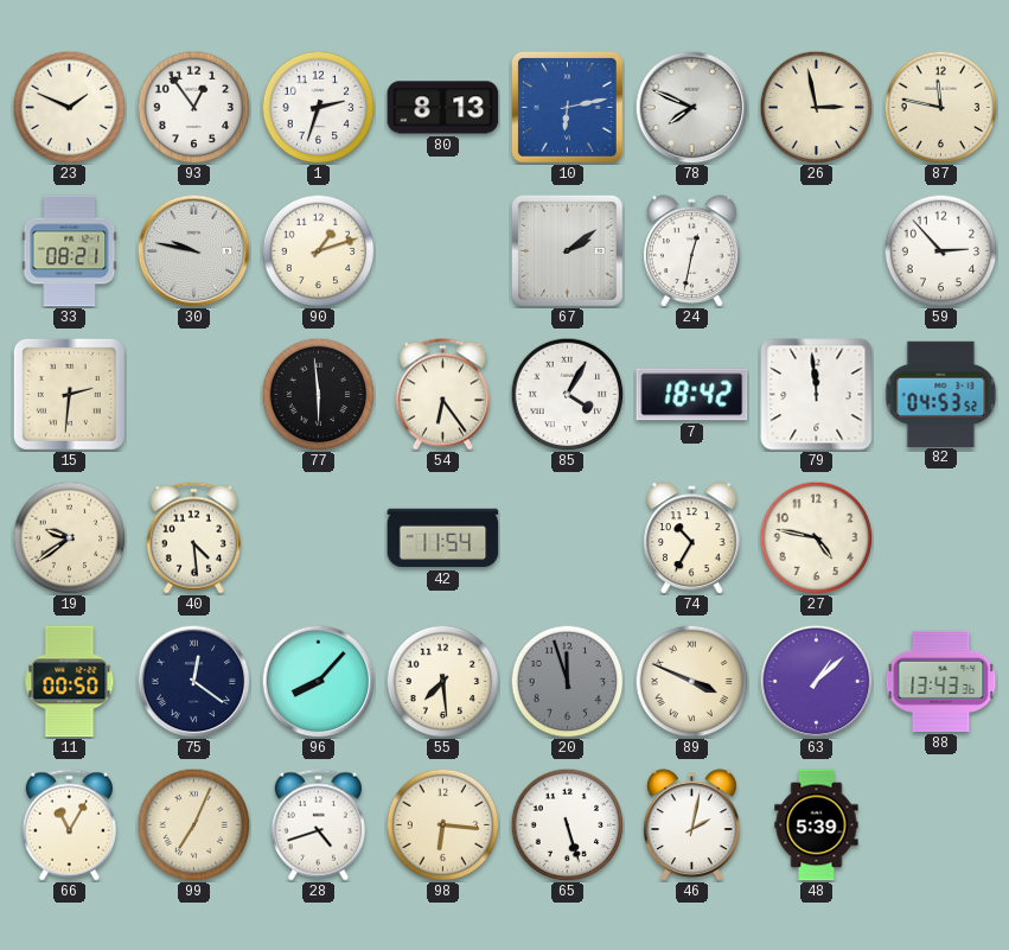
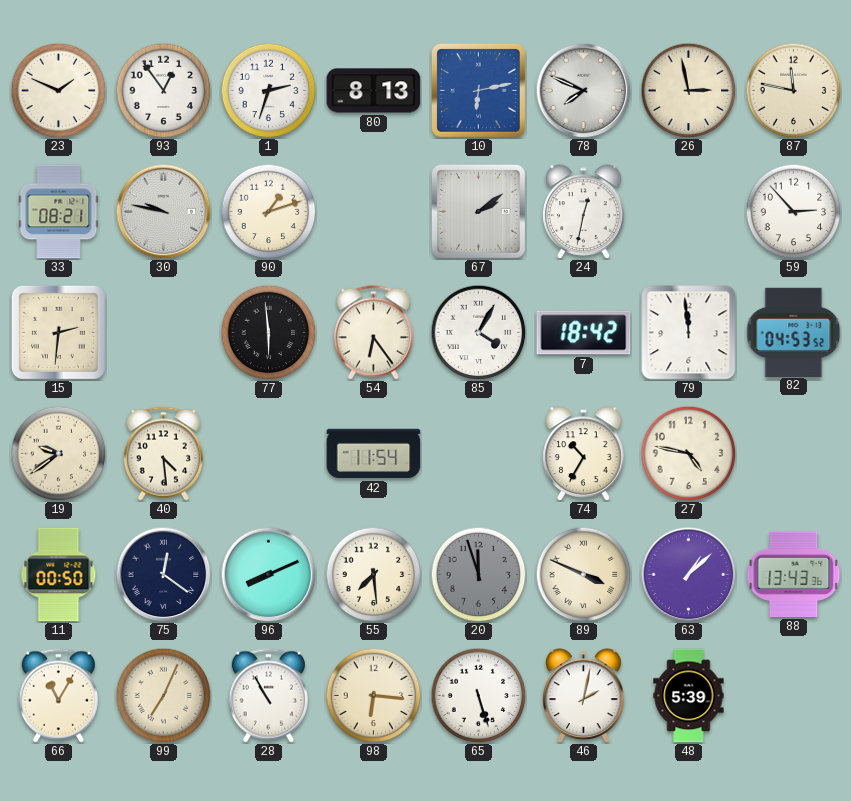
96: 8:07 -> 8:11
28: 4:42 -> 10:55
